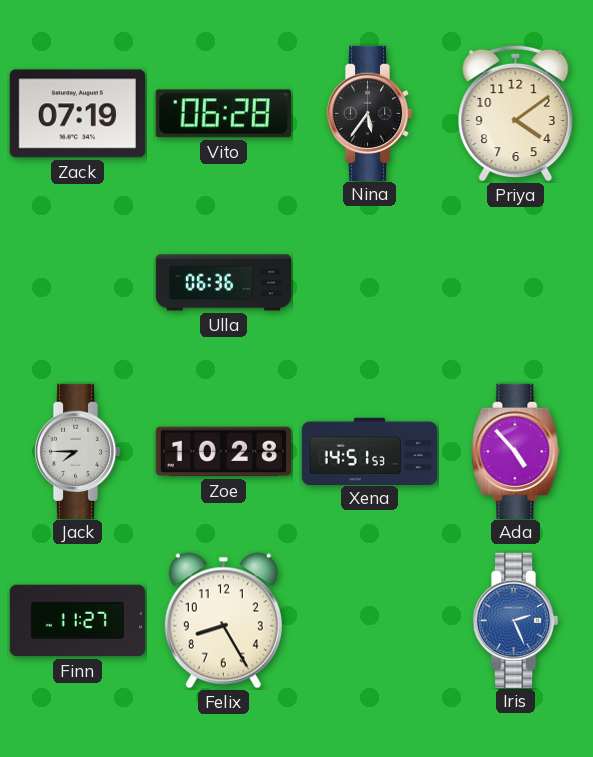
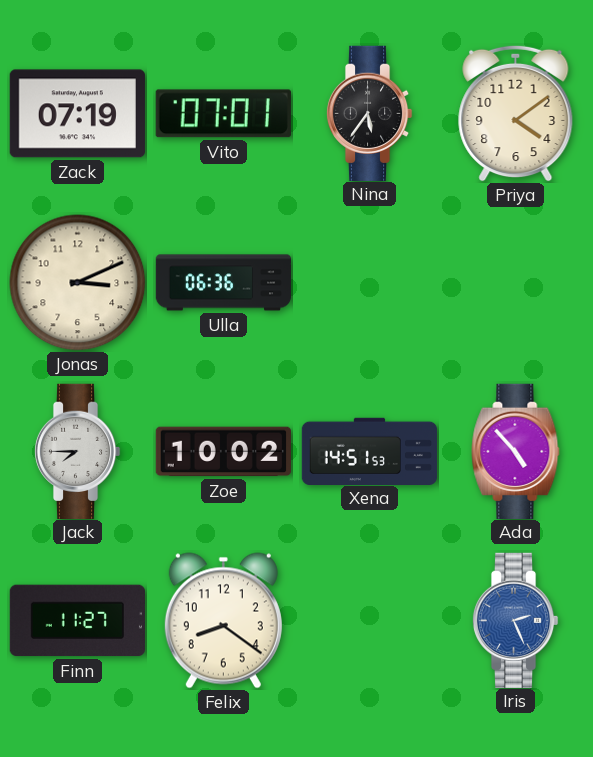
Vito: 06:28 -> 07:01
Jonas: none -> 3:11
Zoe: 10:28 -> 10:02
Felix: 8:25 -> 8:21
